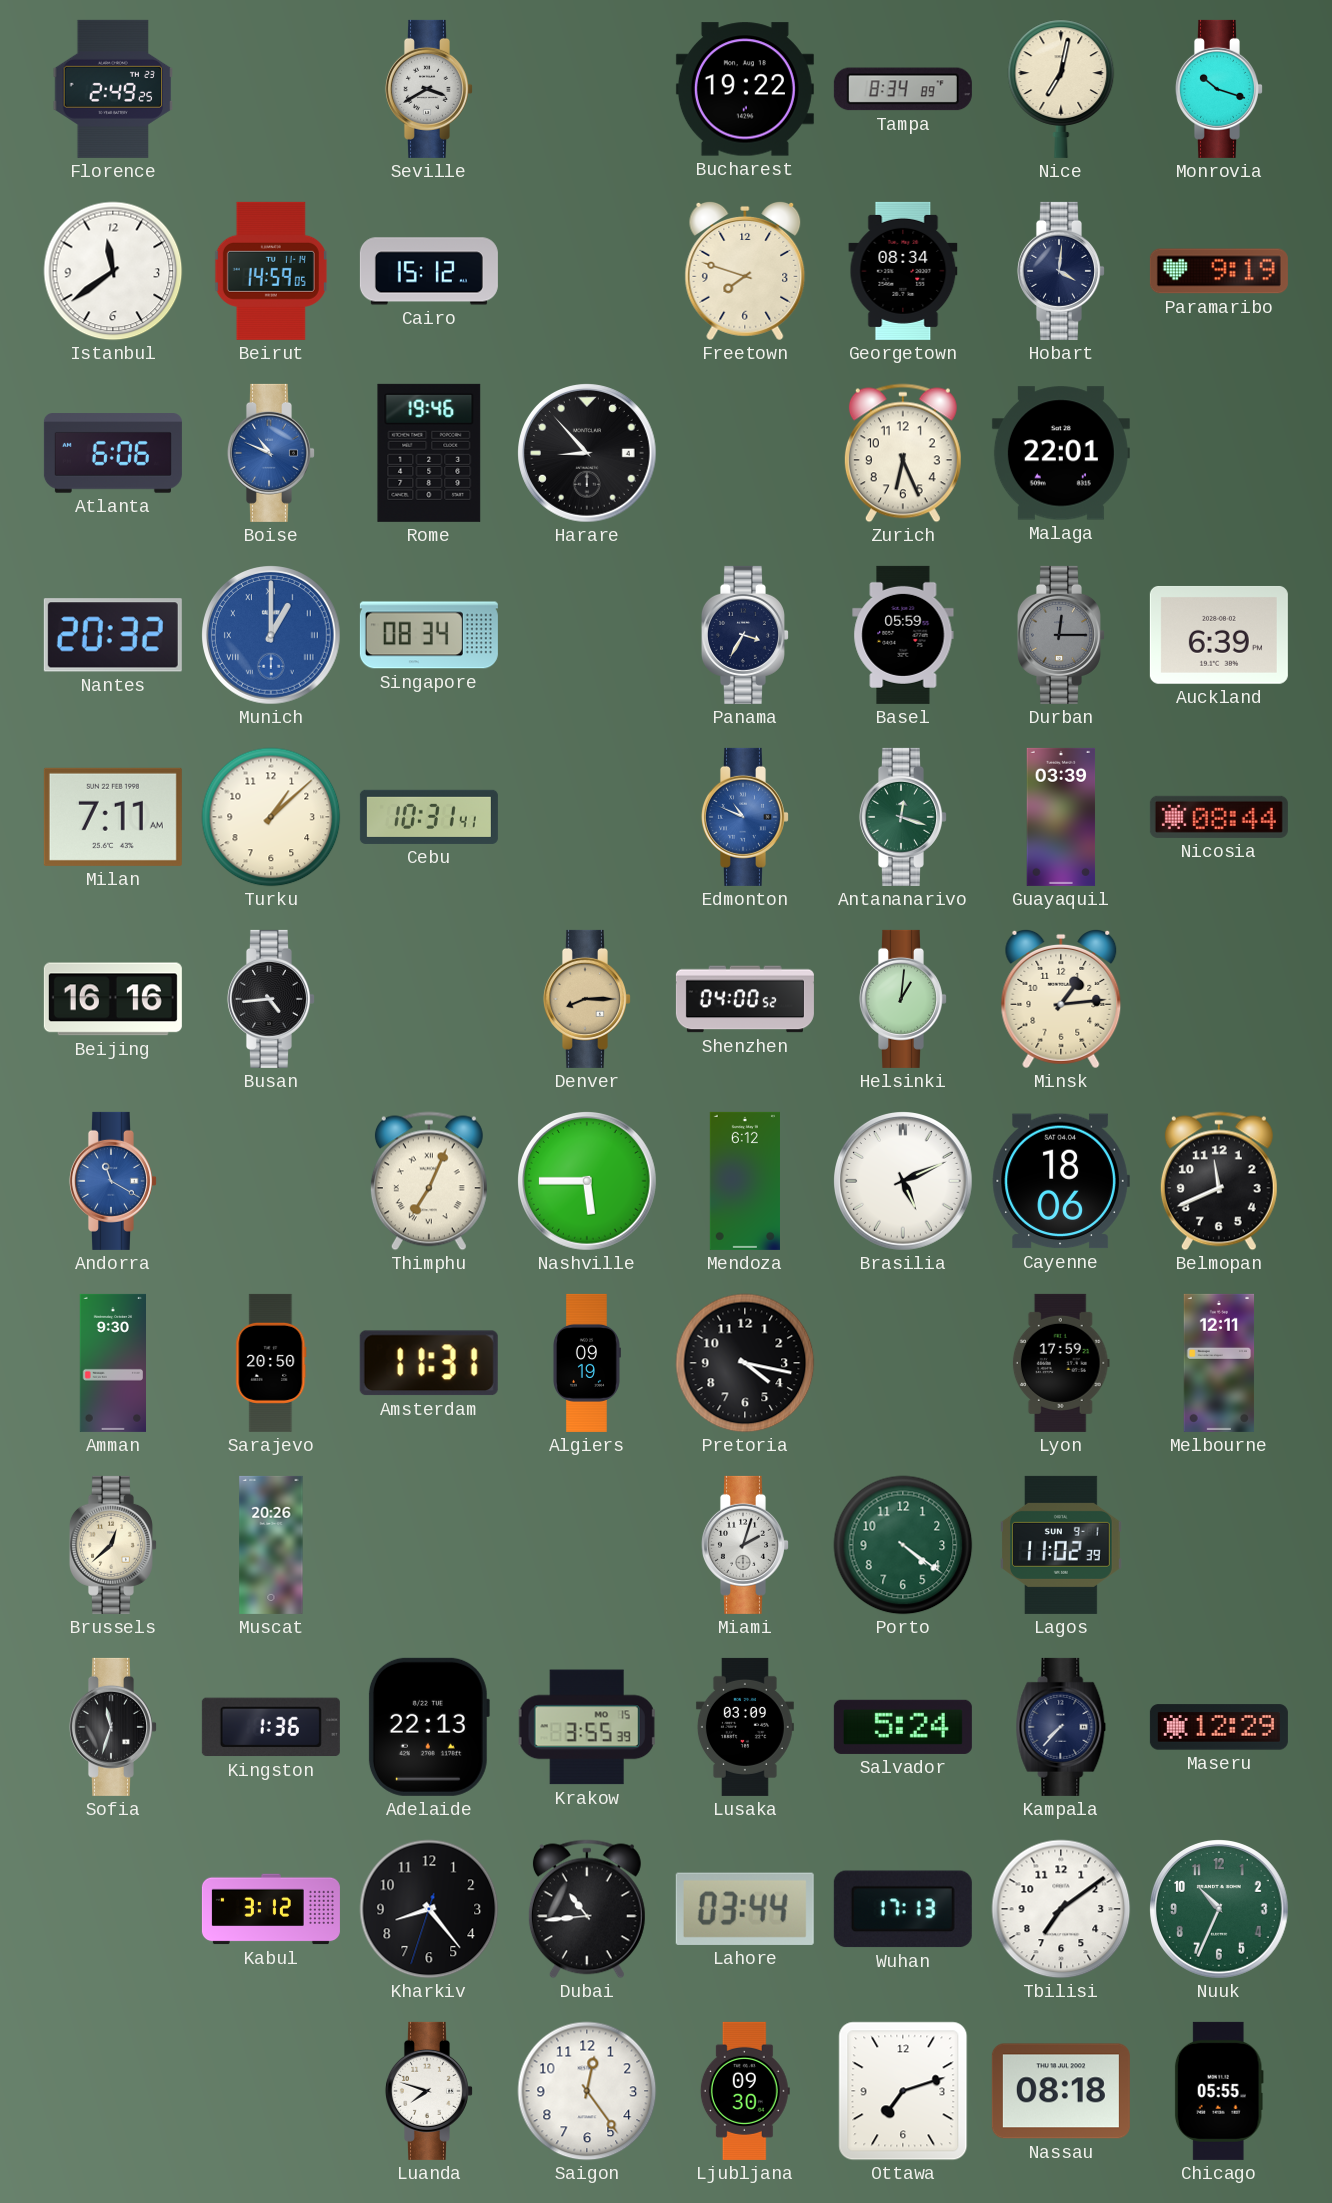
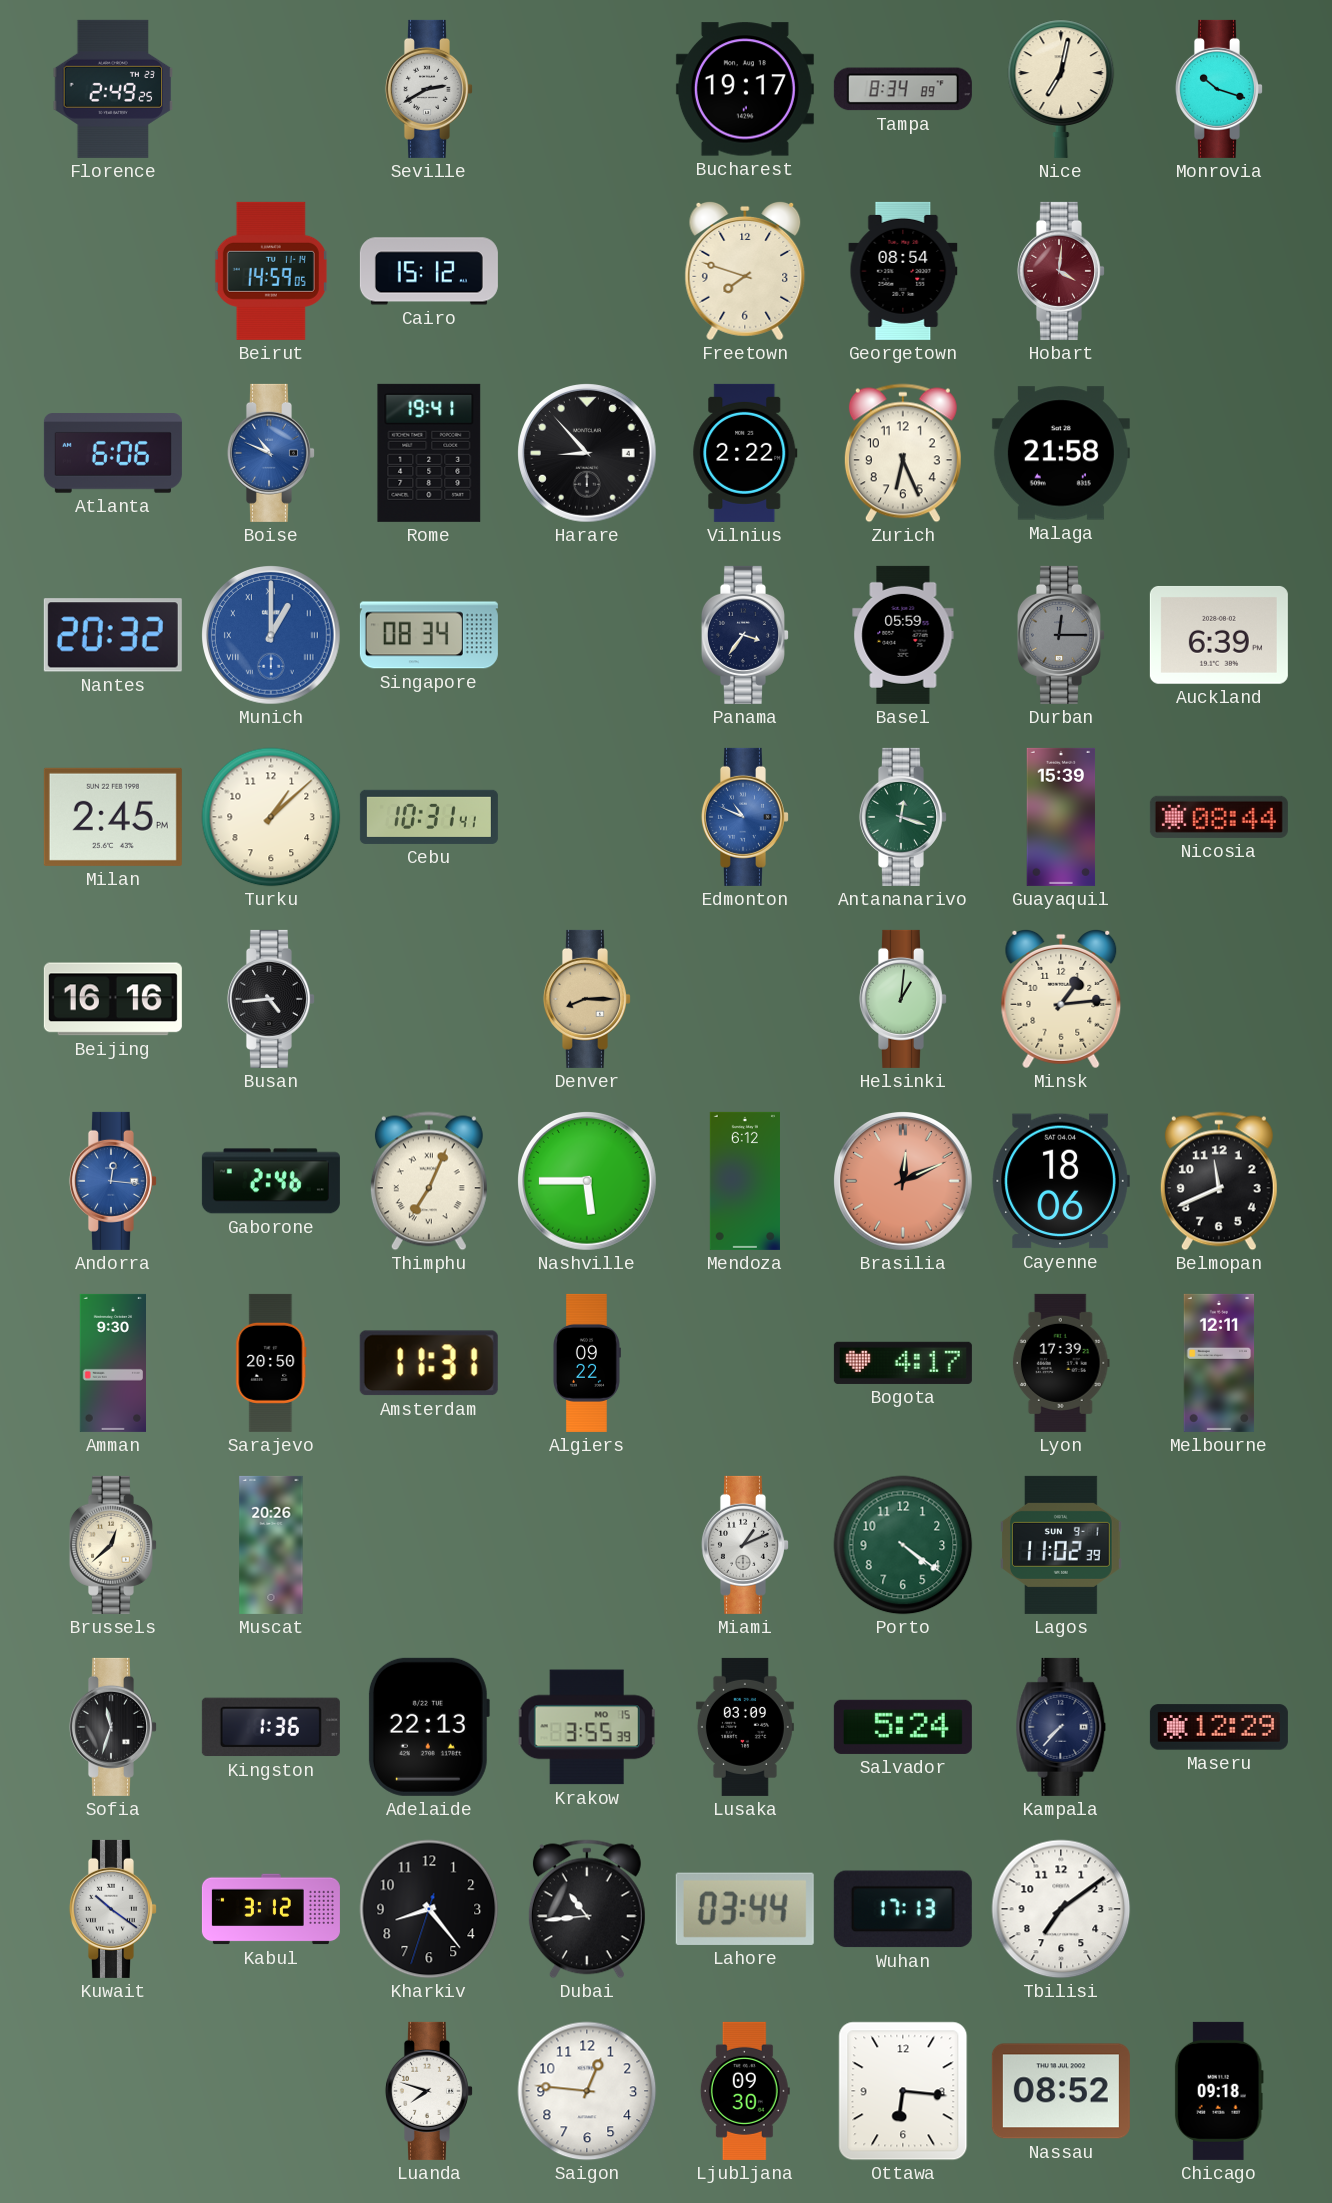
Seville: 3:40 -> 2:40
Bucharest: 19:22 -> 19:17
Istanbul: 11:39 -> none
Georgetown: 08:34 -> 08:54
Hobart dial: navy -> burgundy
Paramaribo: 9:19 -> none
Rome: 19:46 -> 19:41
Vilnius: none -> 2:22
Malaga: 22:01 -> 21:58
Panama: 3:35 -> 3:36
Milan: 7:11 -> 2:45
Guayaquil: 03:39 -> 15:39
Shenzhen: 04:00 -> none
Andorra: 11:20 -> 12:16
Gaborone: none -> 2:46
Brasilia: 5:11 -> 12:11
Brasilia dial: white -> salmon
Algiers: 09:19 -> 09:22
Pretoria: 4:17 -> none
Bogota: none -> 4:17
Lyon: 17:59 -> 17:39
Miami: 2:03 -> 1:11
Kuwait: none -> 10:21
Nuuk: 10:34 -> none
Saigon: 12:24 -> 12:46
Ottawa: 7:12 -> 6:16
Nassau: 08:18 -> 08:52
Chicago: 05:55 -> 09:18
